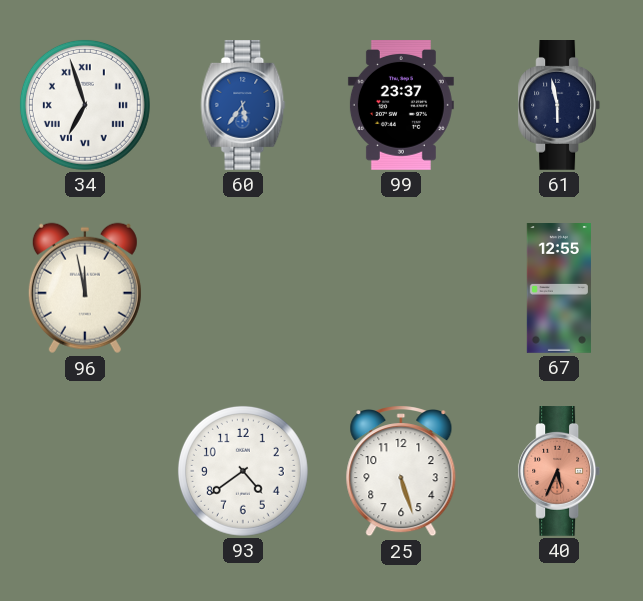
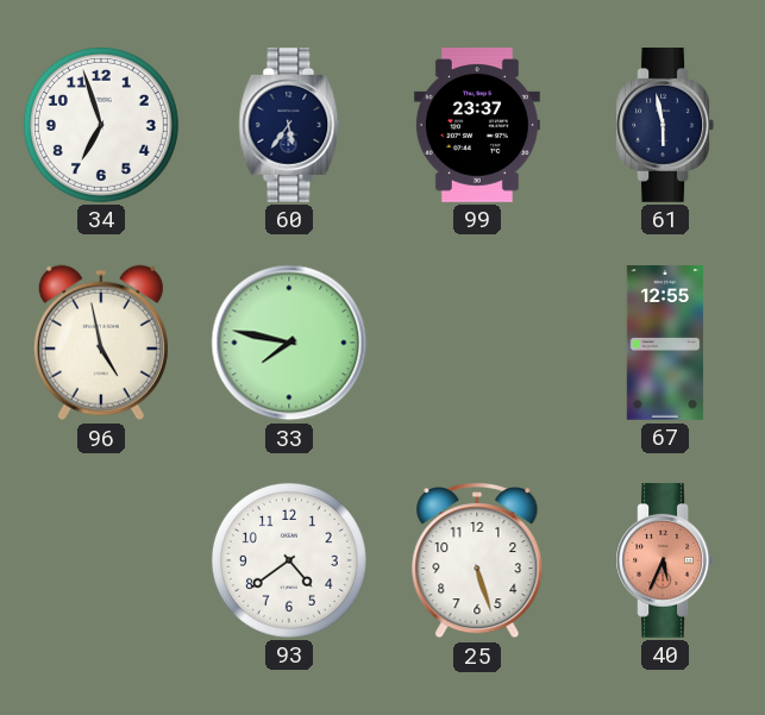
34 numerals: Roman -> Arabic
60 dial: blue -> navy
96: 11:58 -> 4:58
33: none -> 7:47
